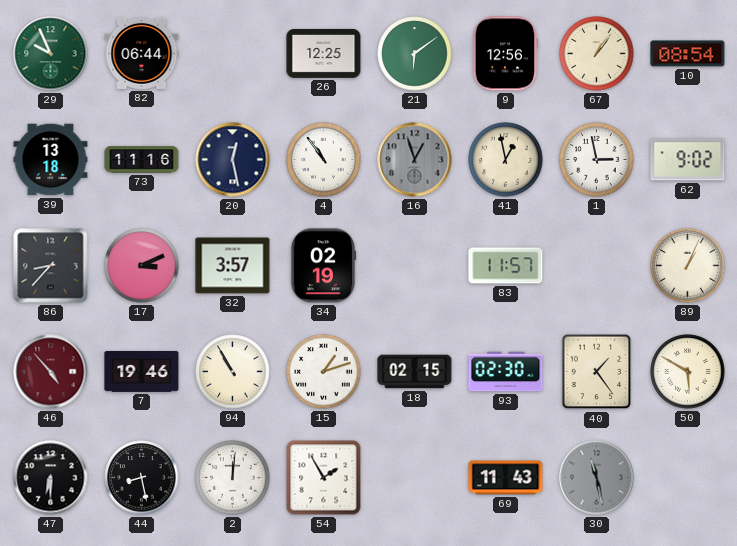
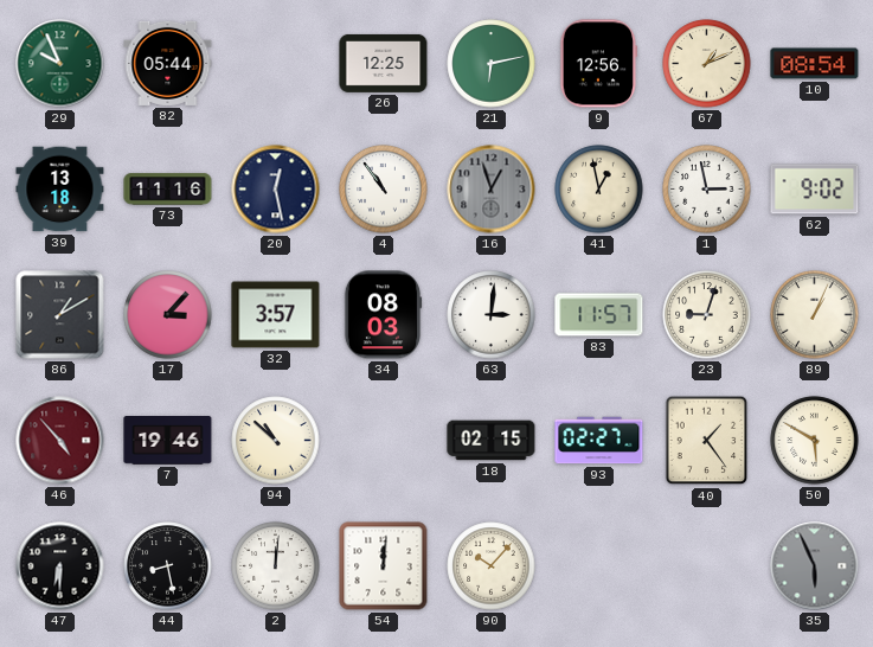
82: 06:44 -> 05:44
21: 6:09 -> 6:13
67: 1:06 -> 1:11
86: 8:37 -> 1:10
17: 3:11 -> 3:07
34: 02:19 -> 08:03
63: none -> 3:01
23: none -> 9:03
94: 10:55 -> 10:52
15: 1:12 -> none
93: 02:30 -> 02:27
54: 1:55 -> 12:01
90: none -> 10:07
69: 11:43 -> none
30: 11:28 -> none
35: none -> 5:56
